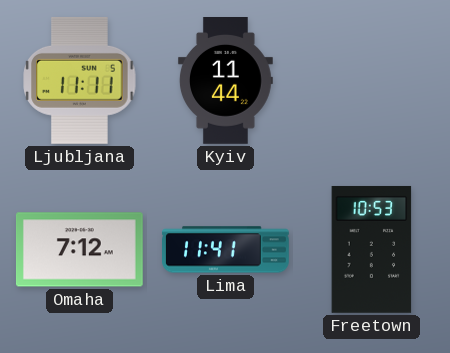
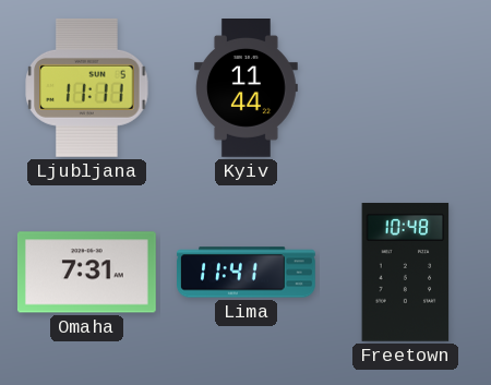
Omaha: 7:12 -> 7:31
Freetown: 10:53 -> 10:48
